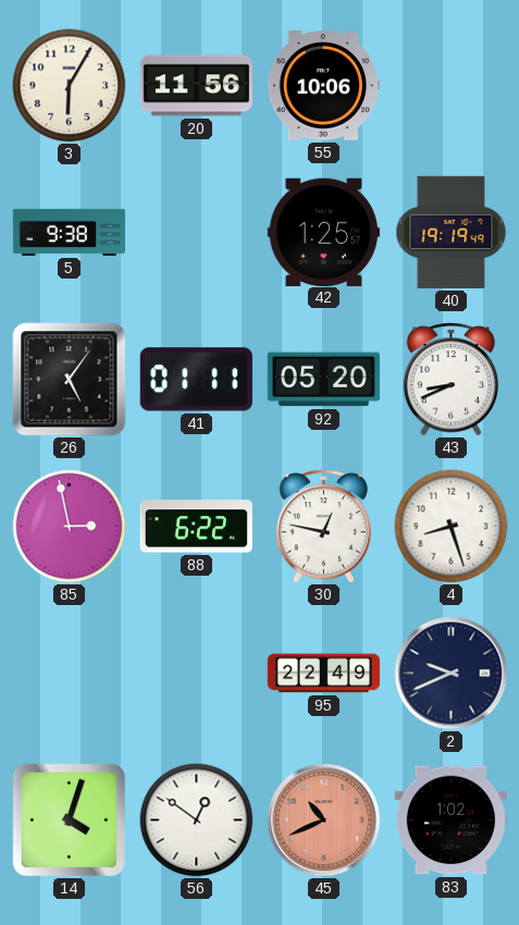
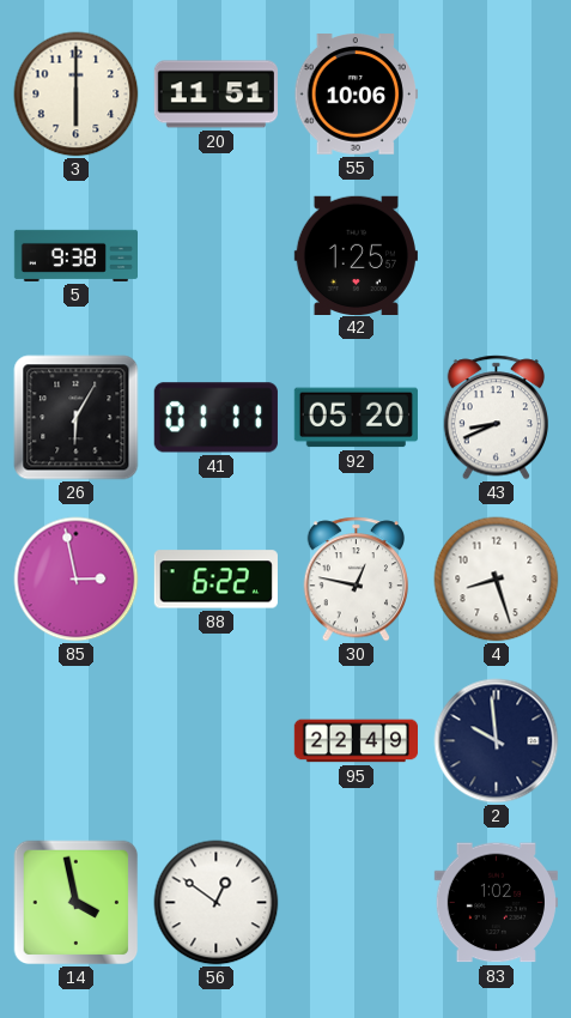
3: 6:05 -> 6:00
20: 11:56 -> 11:51
40: 19:19 -> none
26: 5:06 -> 6:05
2: 9:41 -> 9:59
14: 4:03 -> 3:58
45: 10:41 -> none
